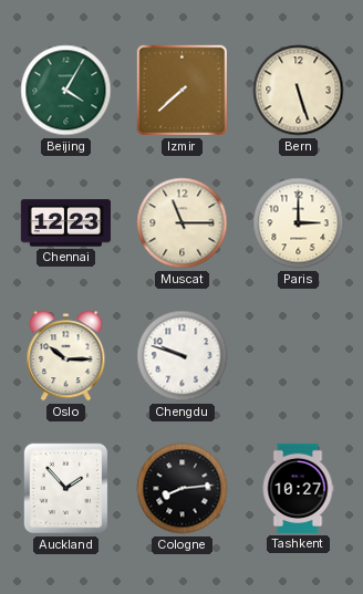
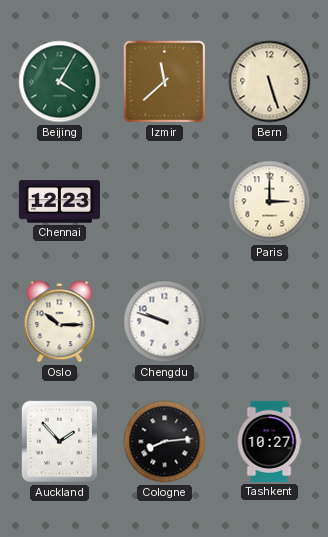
Izmir: 7:38 -> 11:38
Muscat: 11:15 -> none
